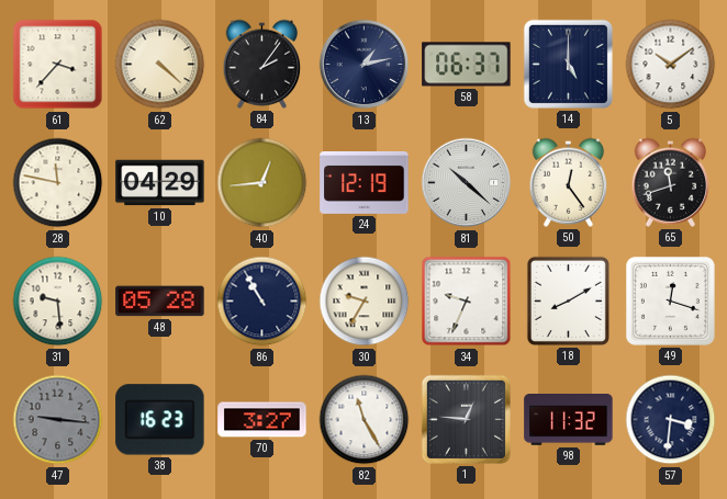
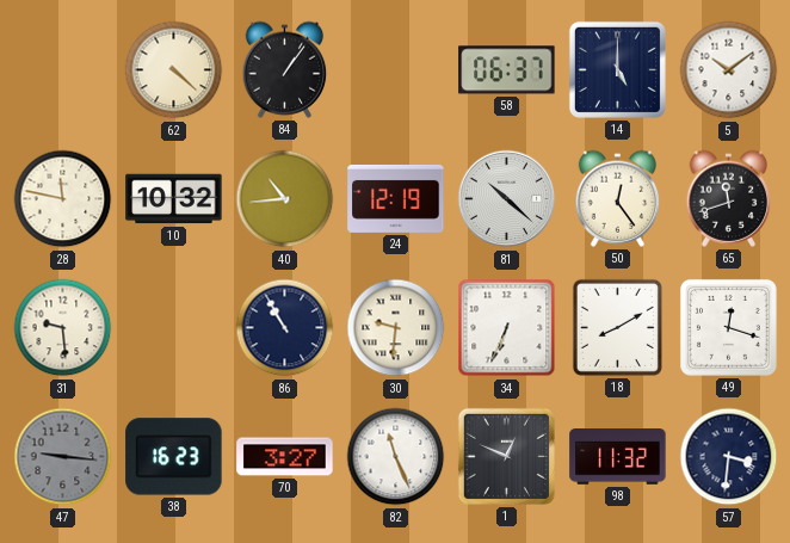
61: 3:37 -> none
84: 2:06 -> 1:06
13: 1:13 -> none
10: 04:29 -> 10:32
40: 12:44 -> 10:44
48: 05:28 -> none
30: 9:35 -> 9:31
34: 9:34 -> 6:34
82: 11:25 -> 11:26
1: 12:46 -> 12:49
